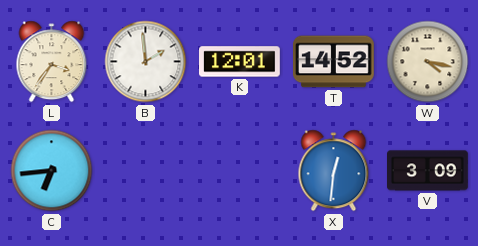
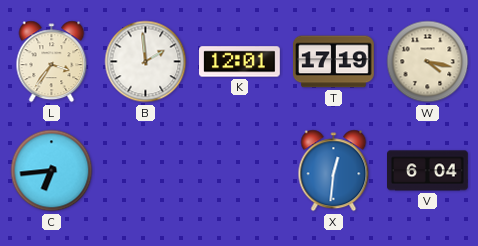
T: 14:52 -> 17:19
V: 3:09 -> 6:04
